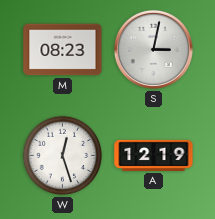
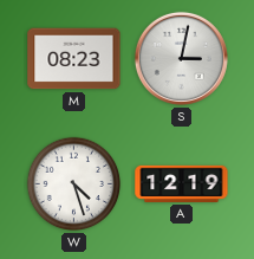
W: 12:27 -> 4:27
